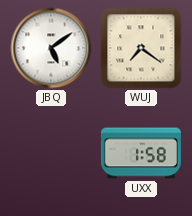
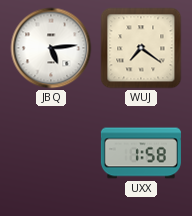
JBQ: 5:09 -> 5:14
